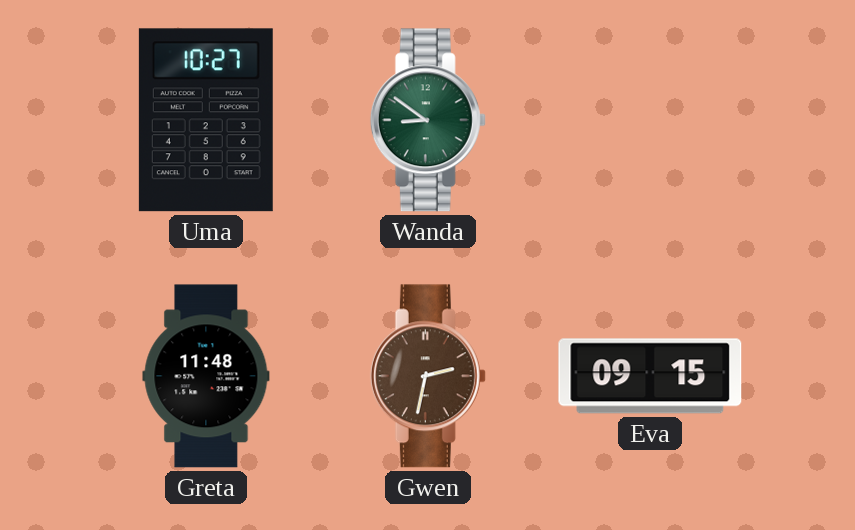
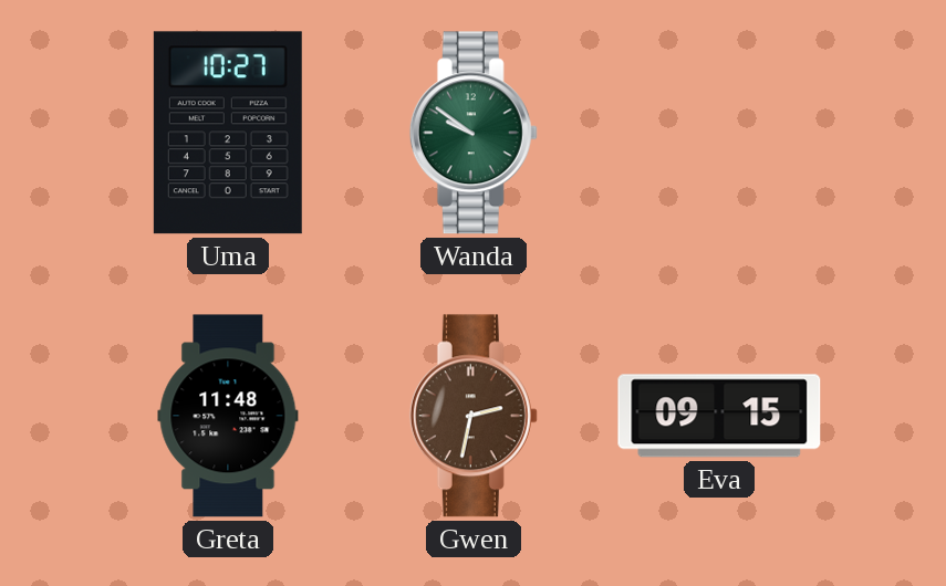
Wanda: 8:51 -> 9:51
